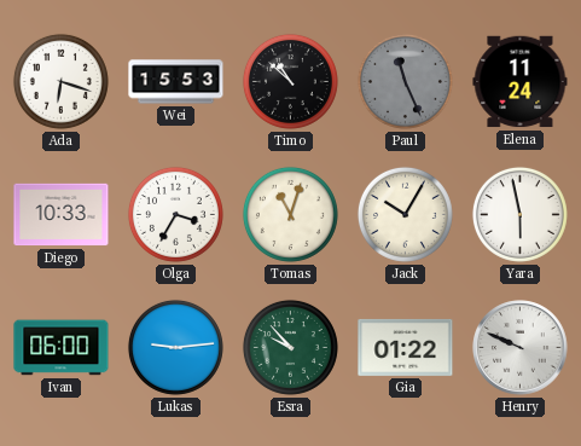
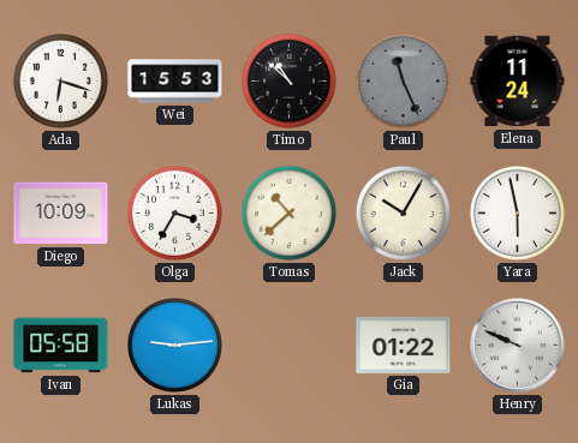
Diego: 10:33 -> 10:09
Tomas: 11:03 -> 10:38
Ivan: 06:00 -> 05:58
Esra: 9:53 -> none
